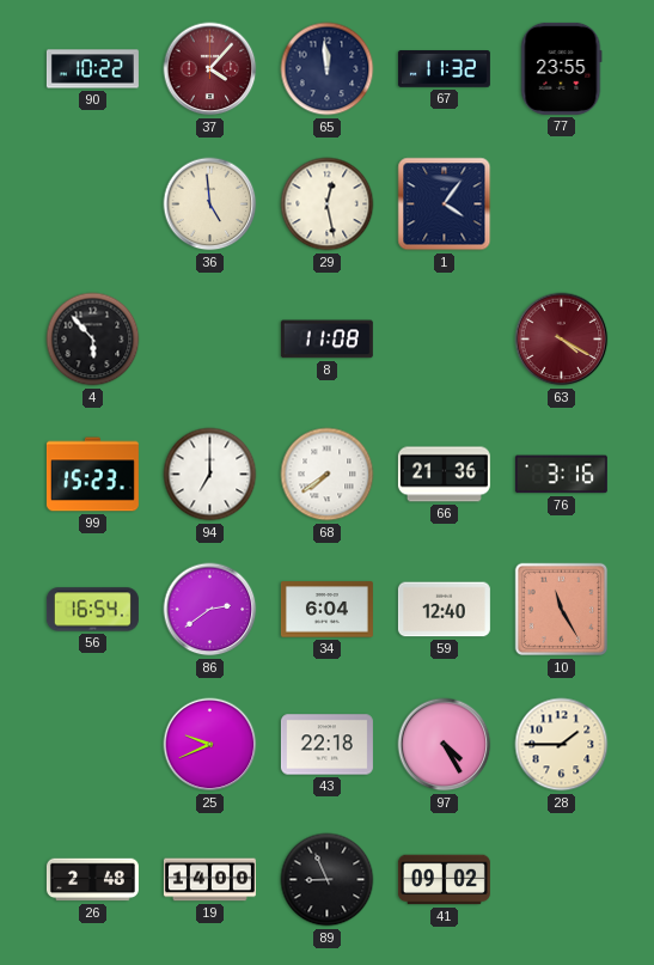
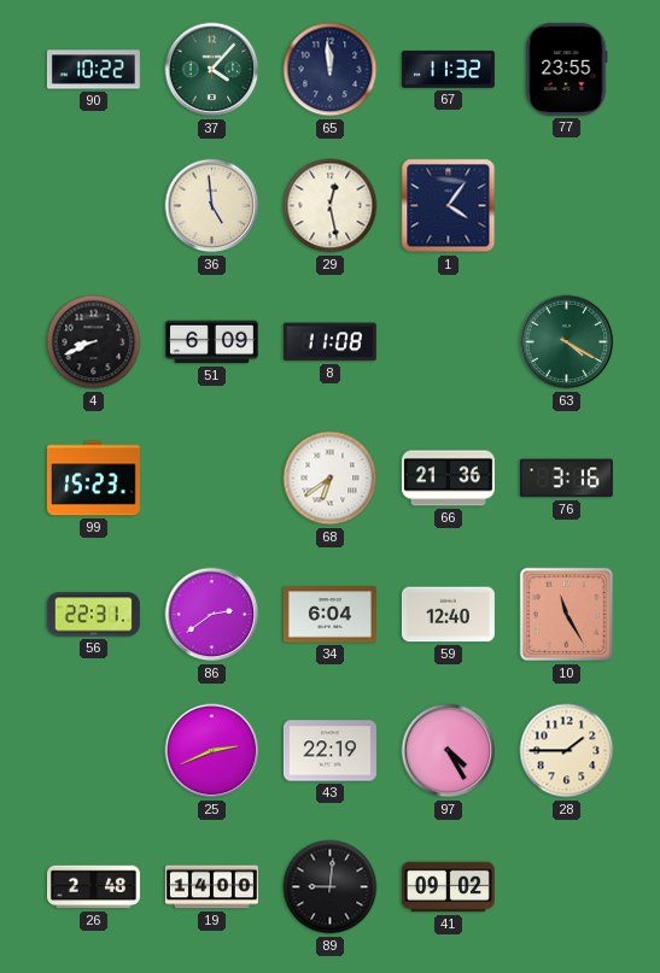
37 dial: burgundy -> green
4: 5:53 -> 8:41
51: none -> 6:09
63 dial: burgundy -> green
94: 7:00 -> none
68: 7:39 -> 6:39
56: 16:54 -> 22:31
25: 9:41 -> 2:41
43: 22:18 -> 22:19
89: 8:56 -> 9:01
